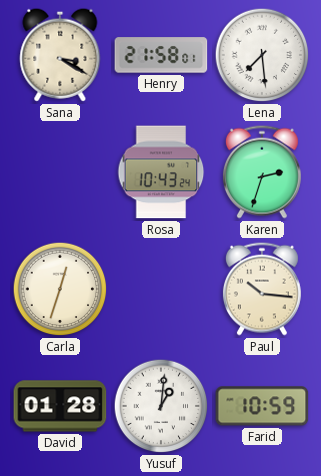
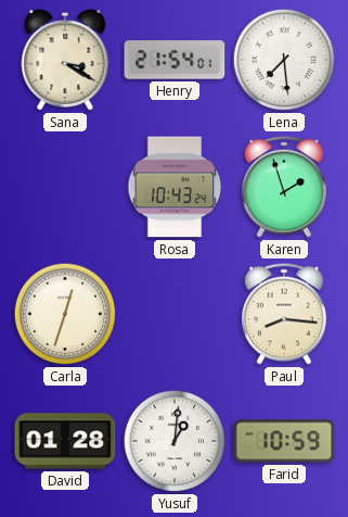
Henry: 21:58 -> 21:54
Karen: 2:33 -> 1:57
Paul: 10:16 -> 8:16
